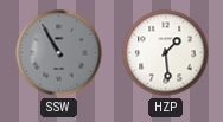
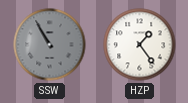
HZP: 1:29 -> 1:24
